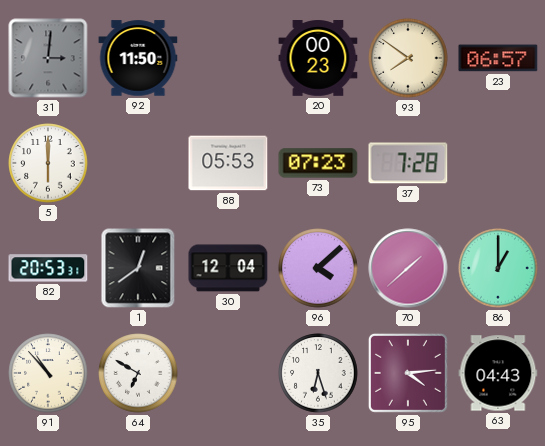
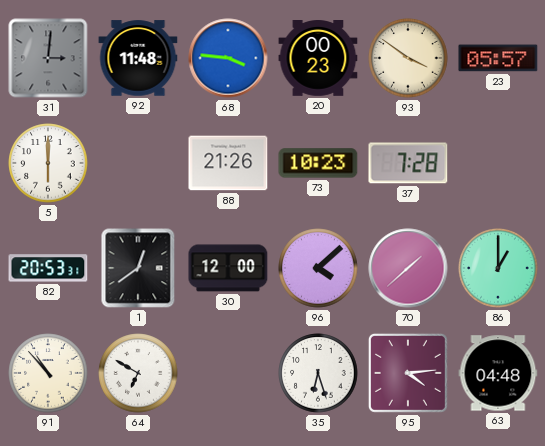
92: 11:50 -> 11:48
68: none -> 3:46
93: 7:51 -> 3:51
23: 06:57 -> 05:57
88: 05:53 -> 21:26
73: 07:23 -> 10:23
30: 12:04 -> 12:00
63: 04:43 -> 04:48
